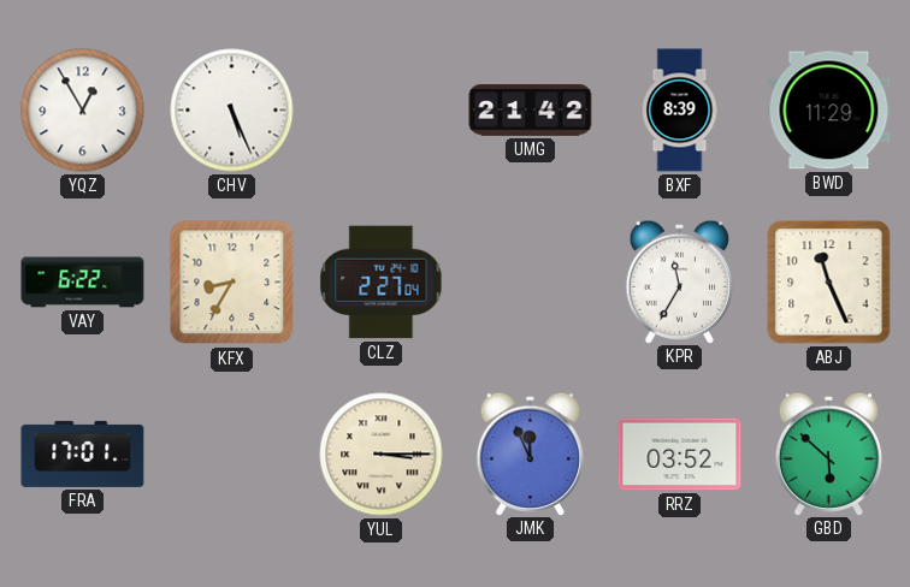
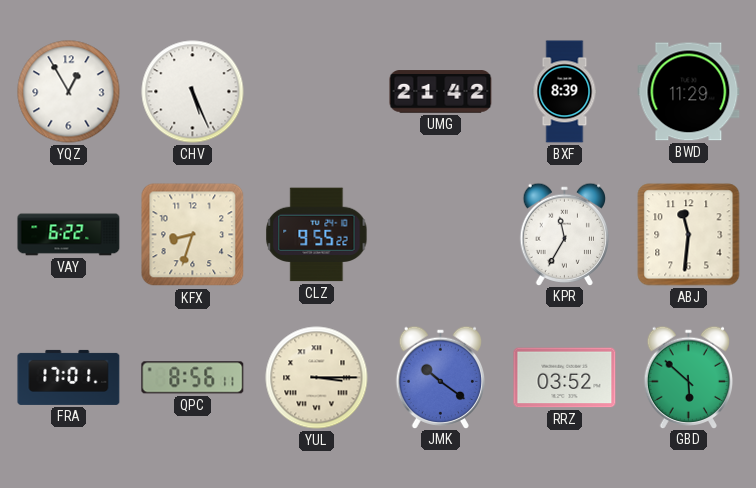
KFX: 8:35 -> 8:33
CLZ: 2:27 -> 9:55
ABJ: 11:26 -> 11:31
QPC: none -> 8:56
JMK: 11:56 -> 10:21
